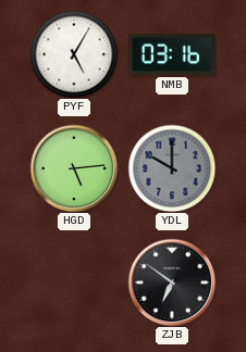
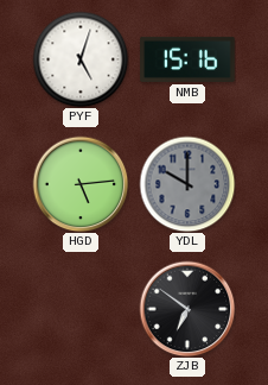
PYF: 5:05 -> 5:03
NMB: 03:16 -> 15:16
